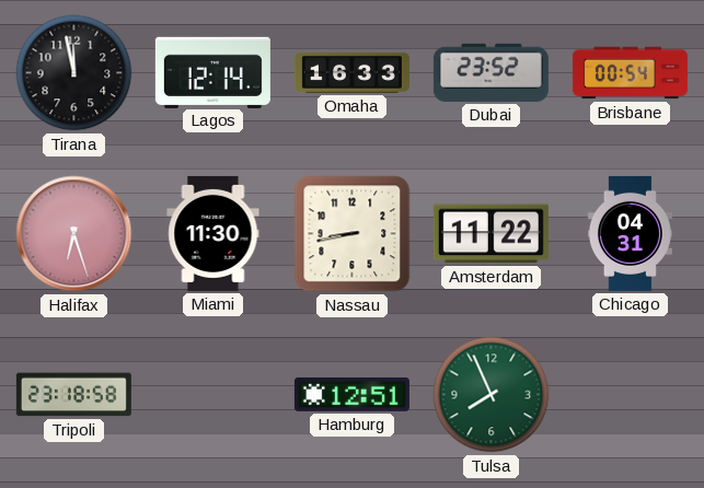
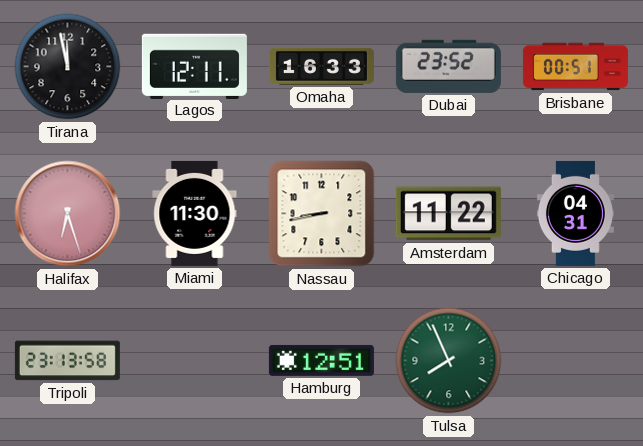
Lagos: 12:14 -> 12:11
Brisbane: 00:54 -> 00:51
Tripoli: 23:18 -> 23:13
